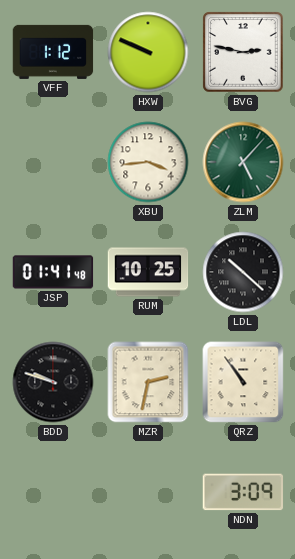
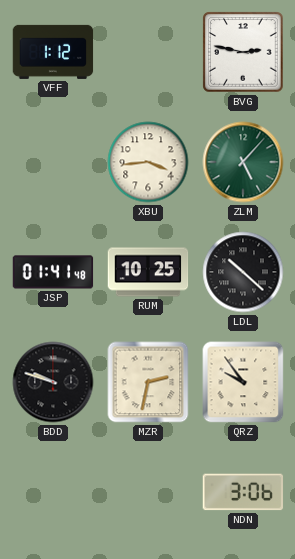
HXW: 9:49 -> none
QRZ: 10:54 -> 9:54
NDN: 3:09 -> 3:06
